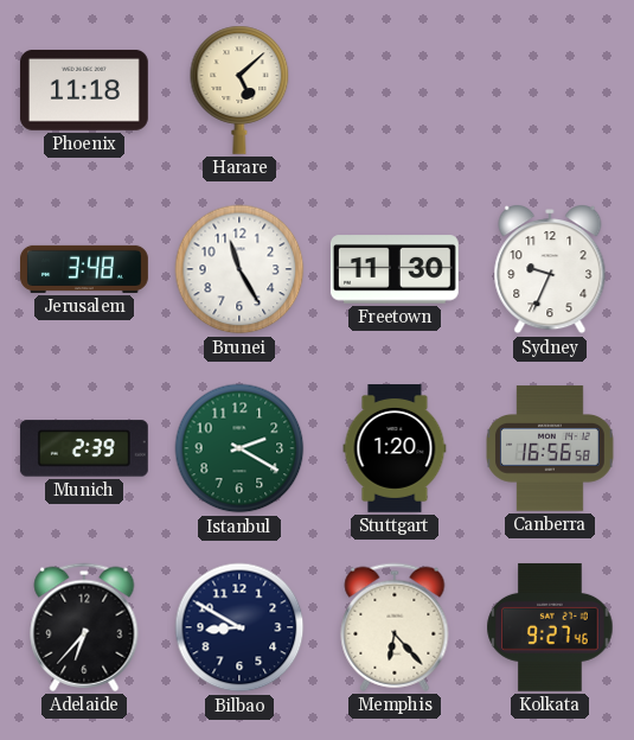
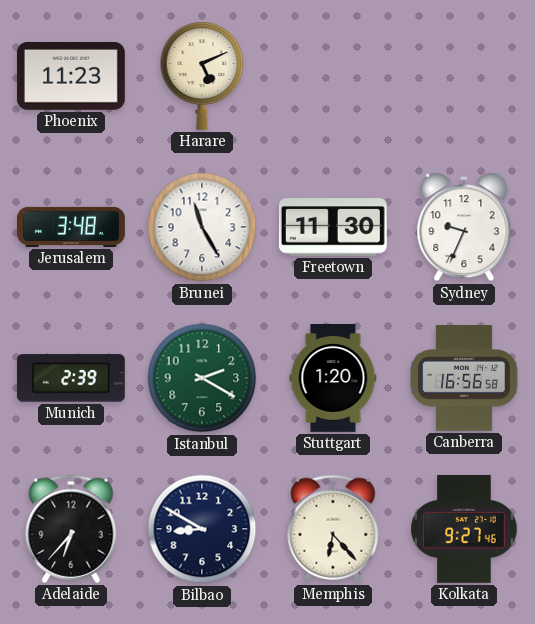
Phoenix: 11:18 -> 11:23
Harare: 5:08 -> 5:11
